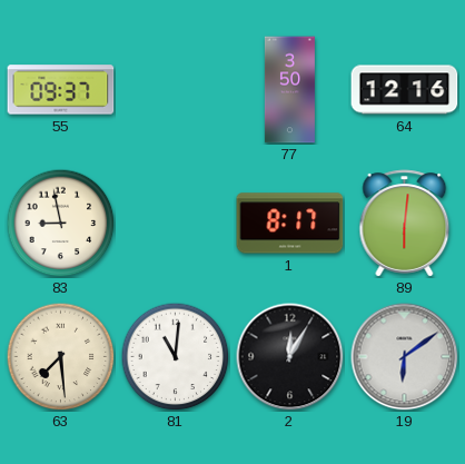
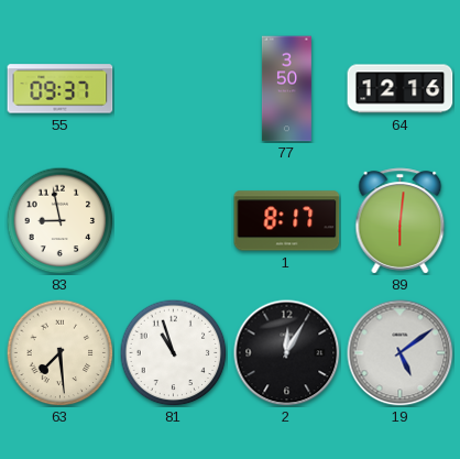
81: 11:01 -> 10:57
19: 6:09 -> 5:09
